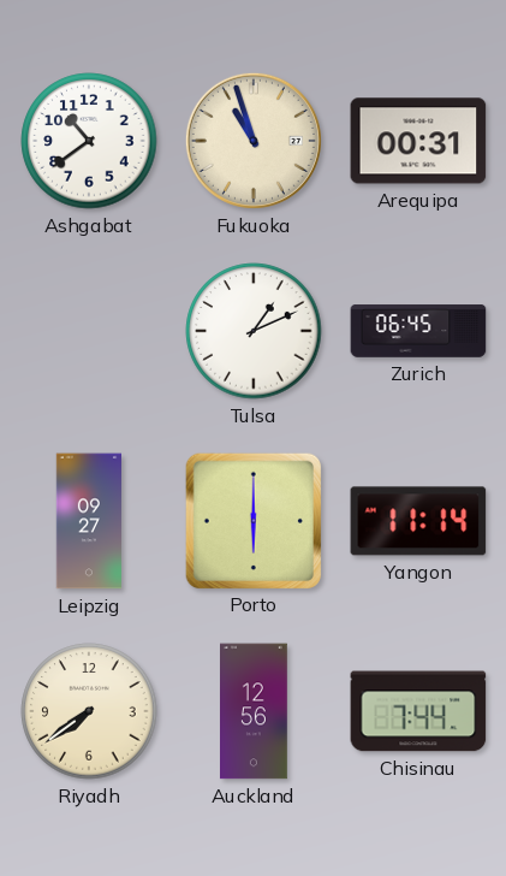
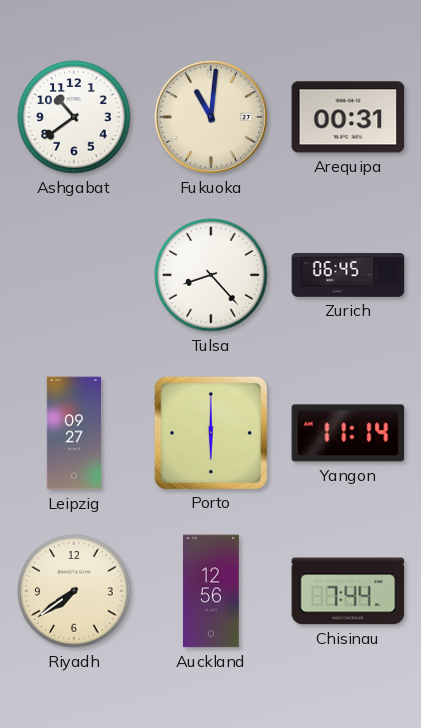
Fukuoka: 10:57 -> 11:01
Tulsa: 1:11 -> 8:23
